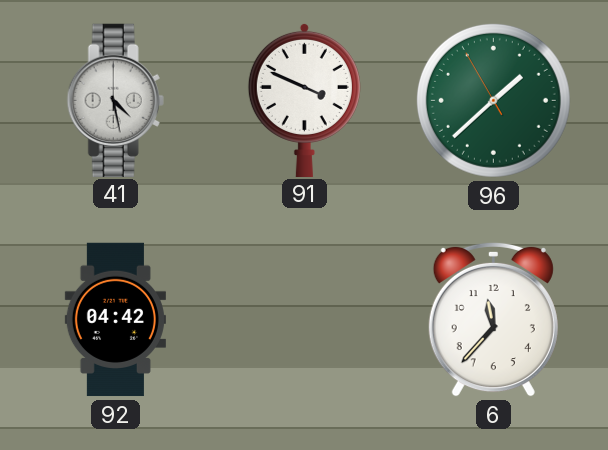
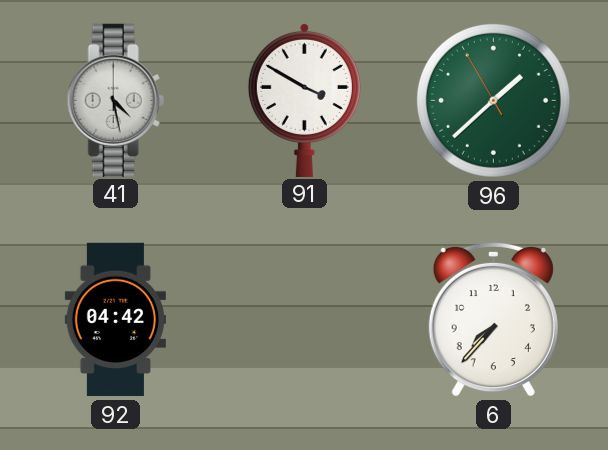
91: 3:49 -> 3:50
6: 11:37 -> 7:37
